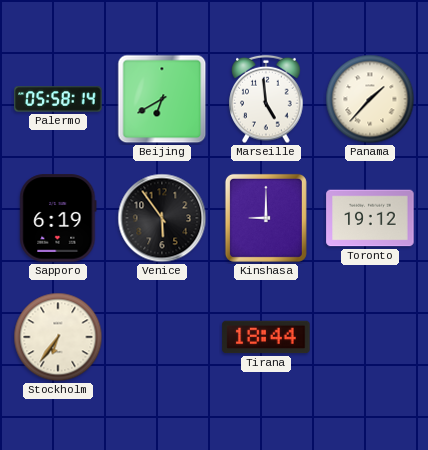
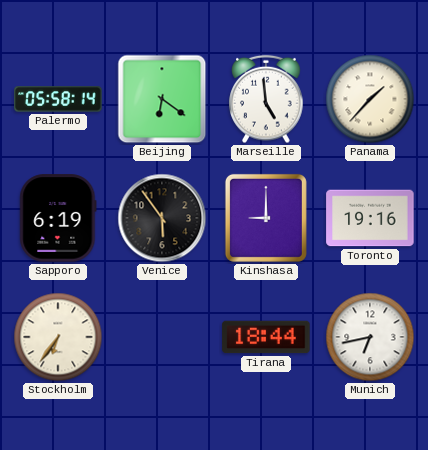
Beijing: 6:40 -> 6:21
Toronto: 19:12 -> 19:16
Munich: none -> 6:43
